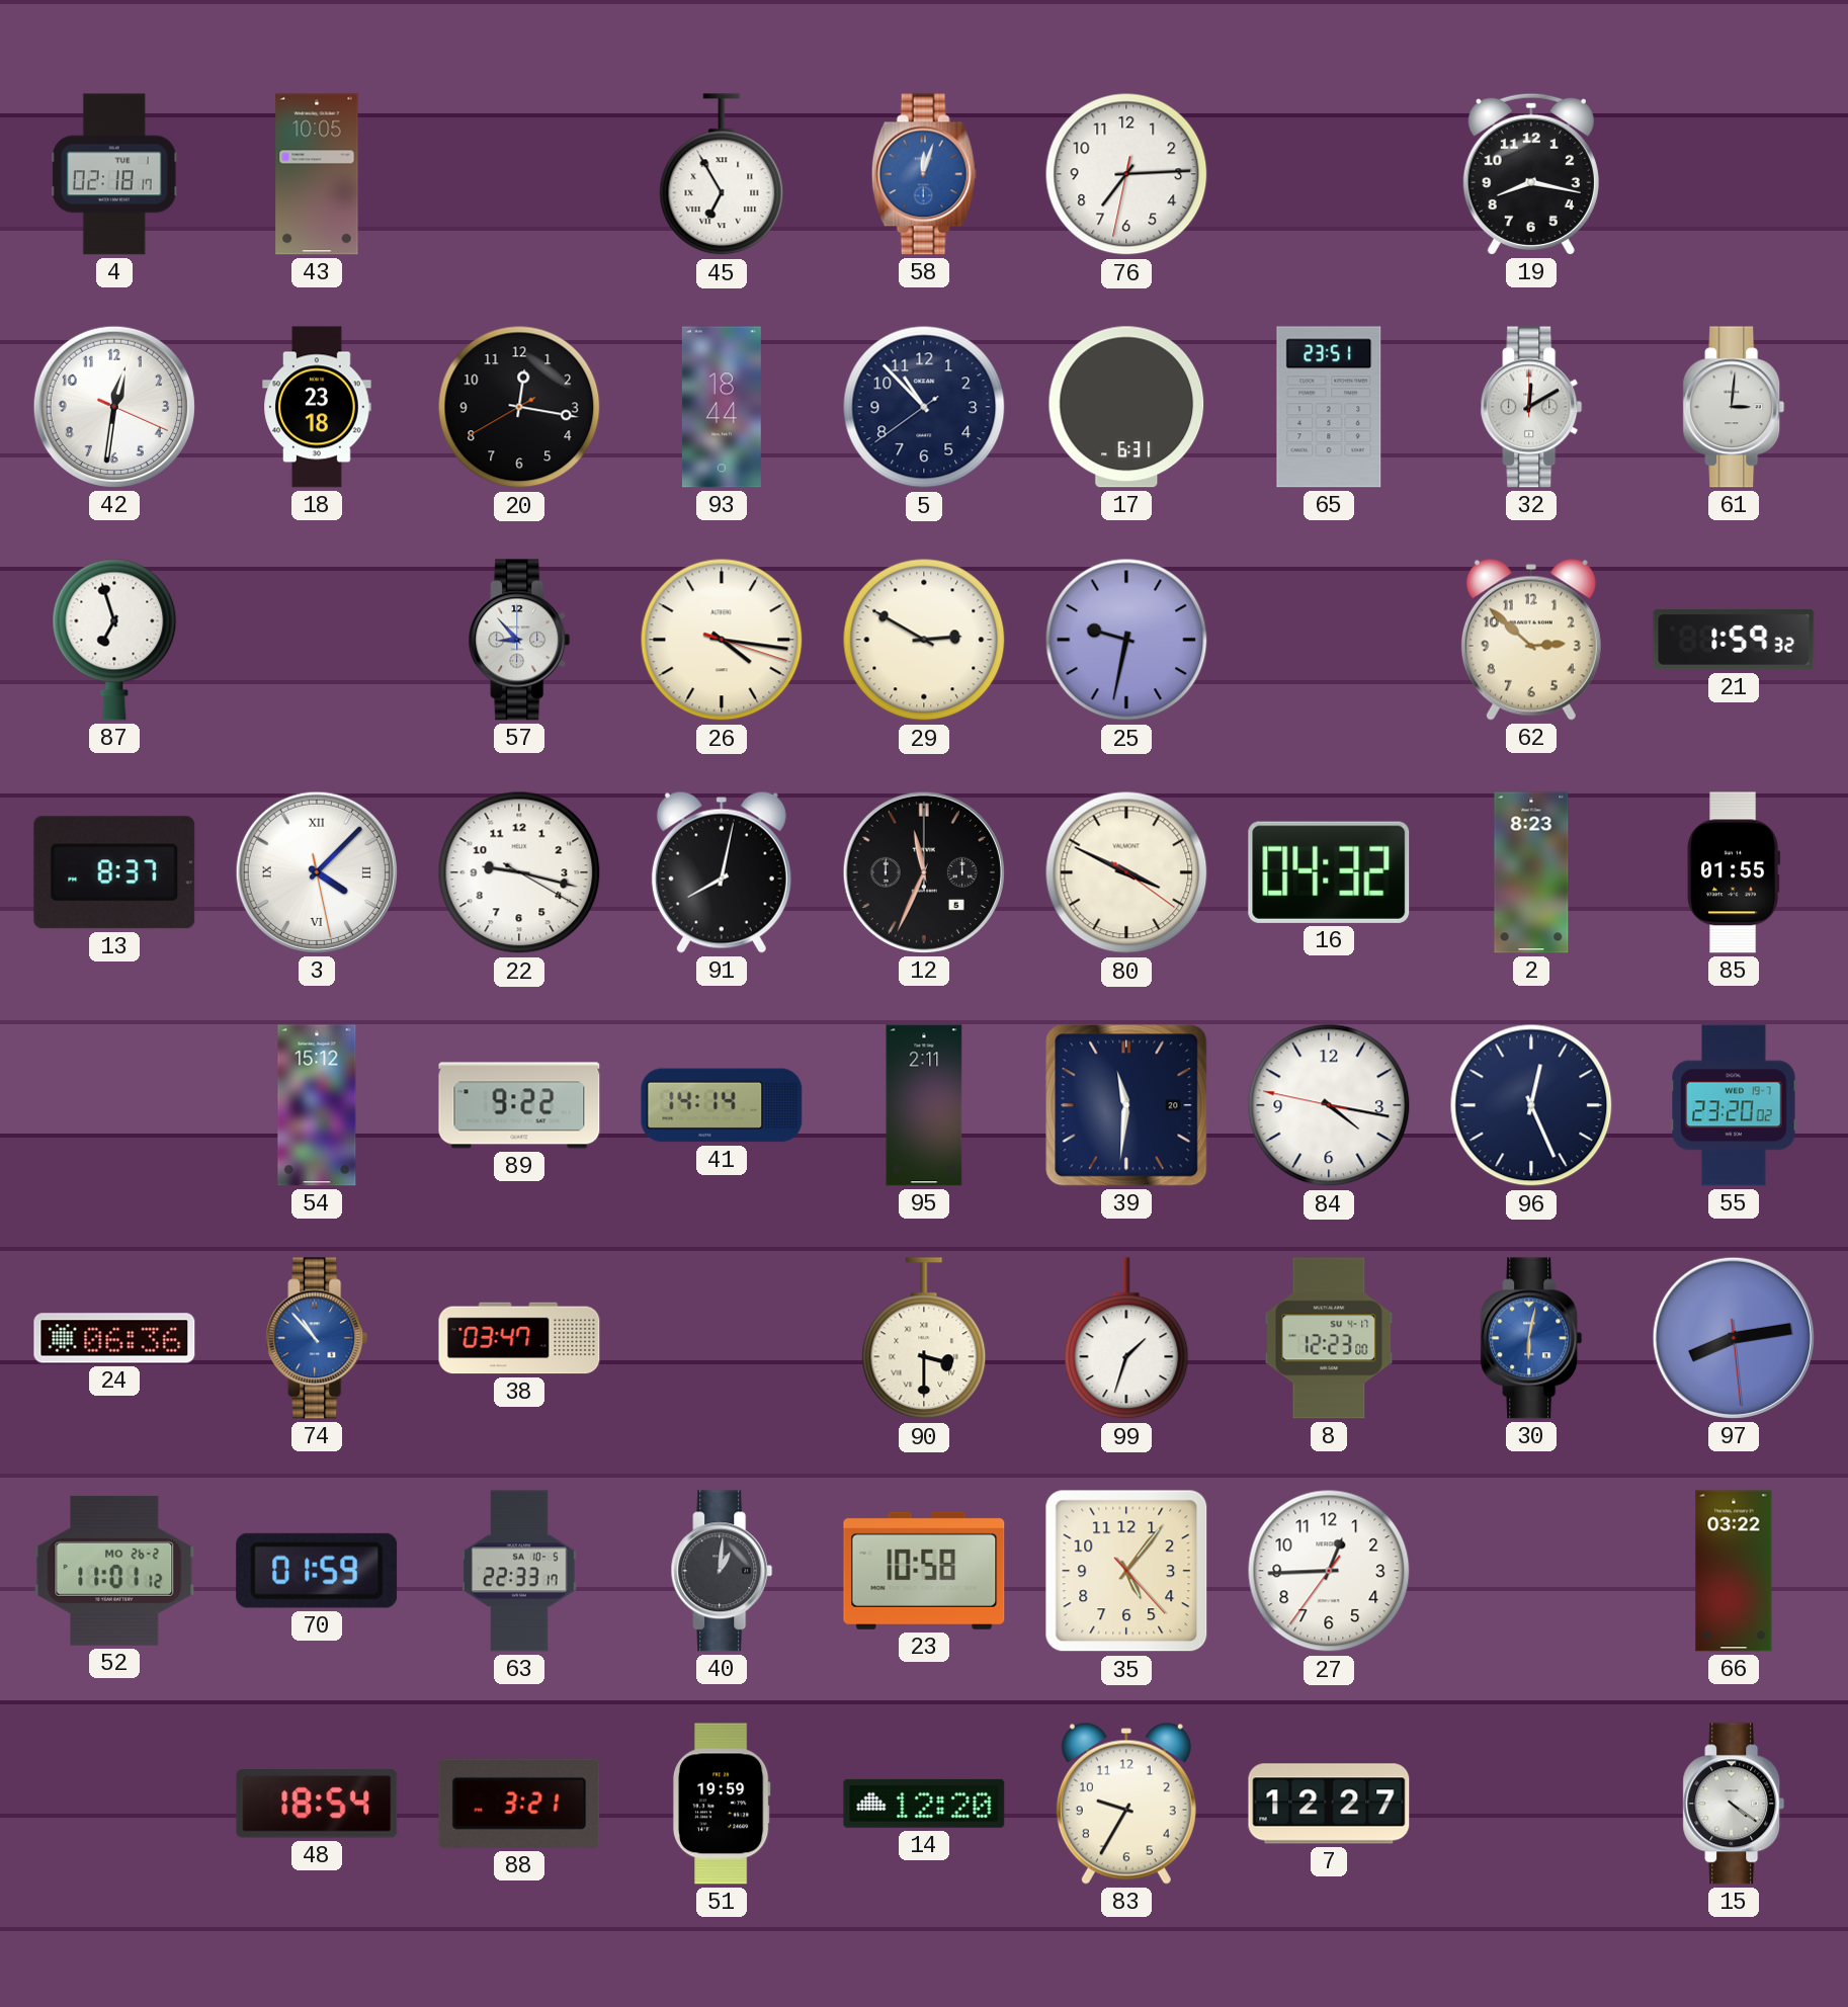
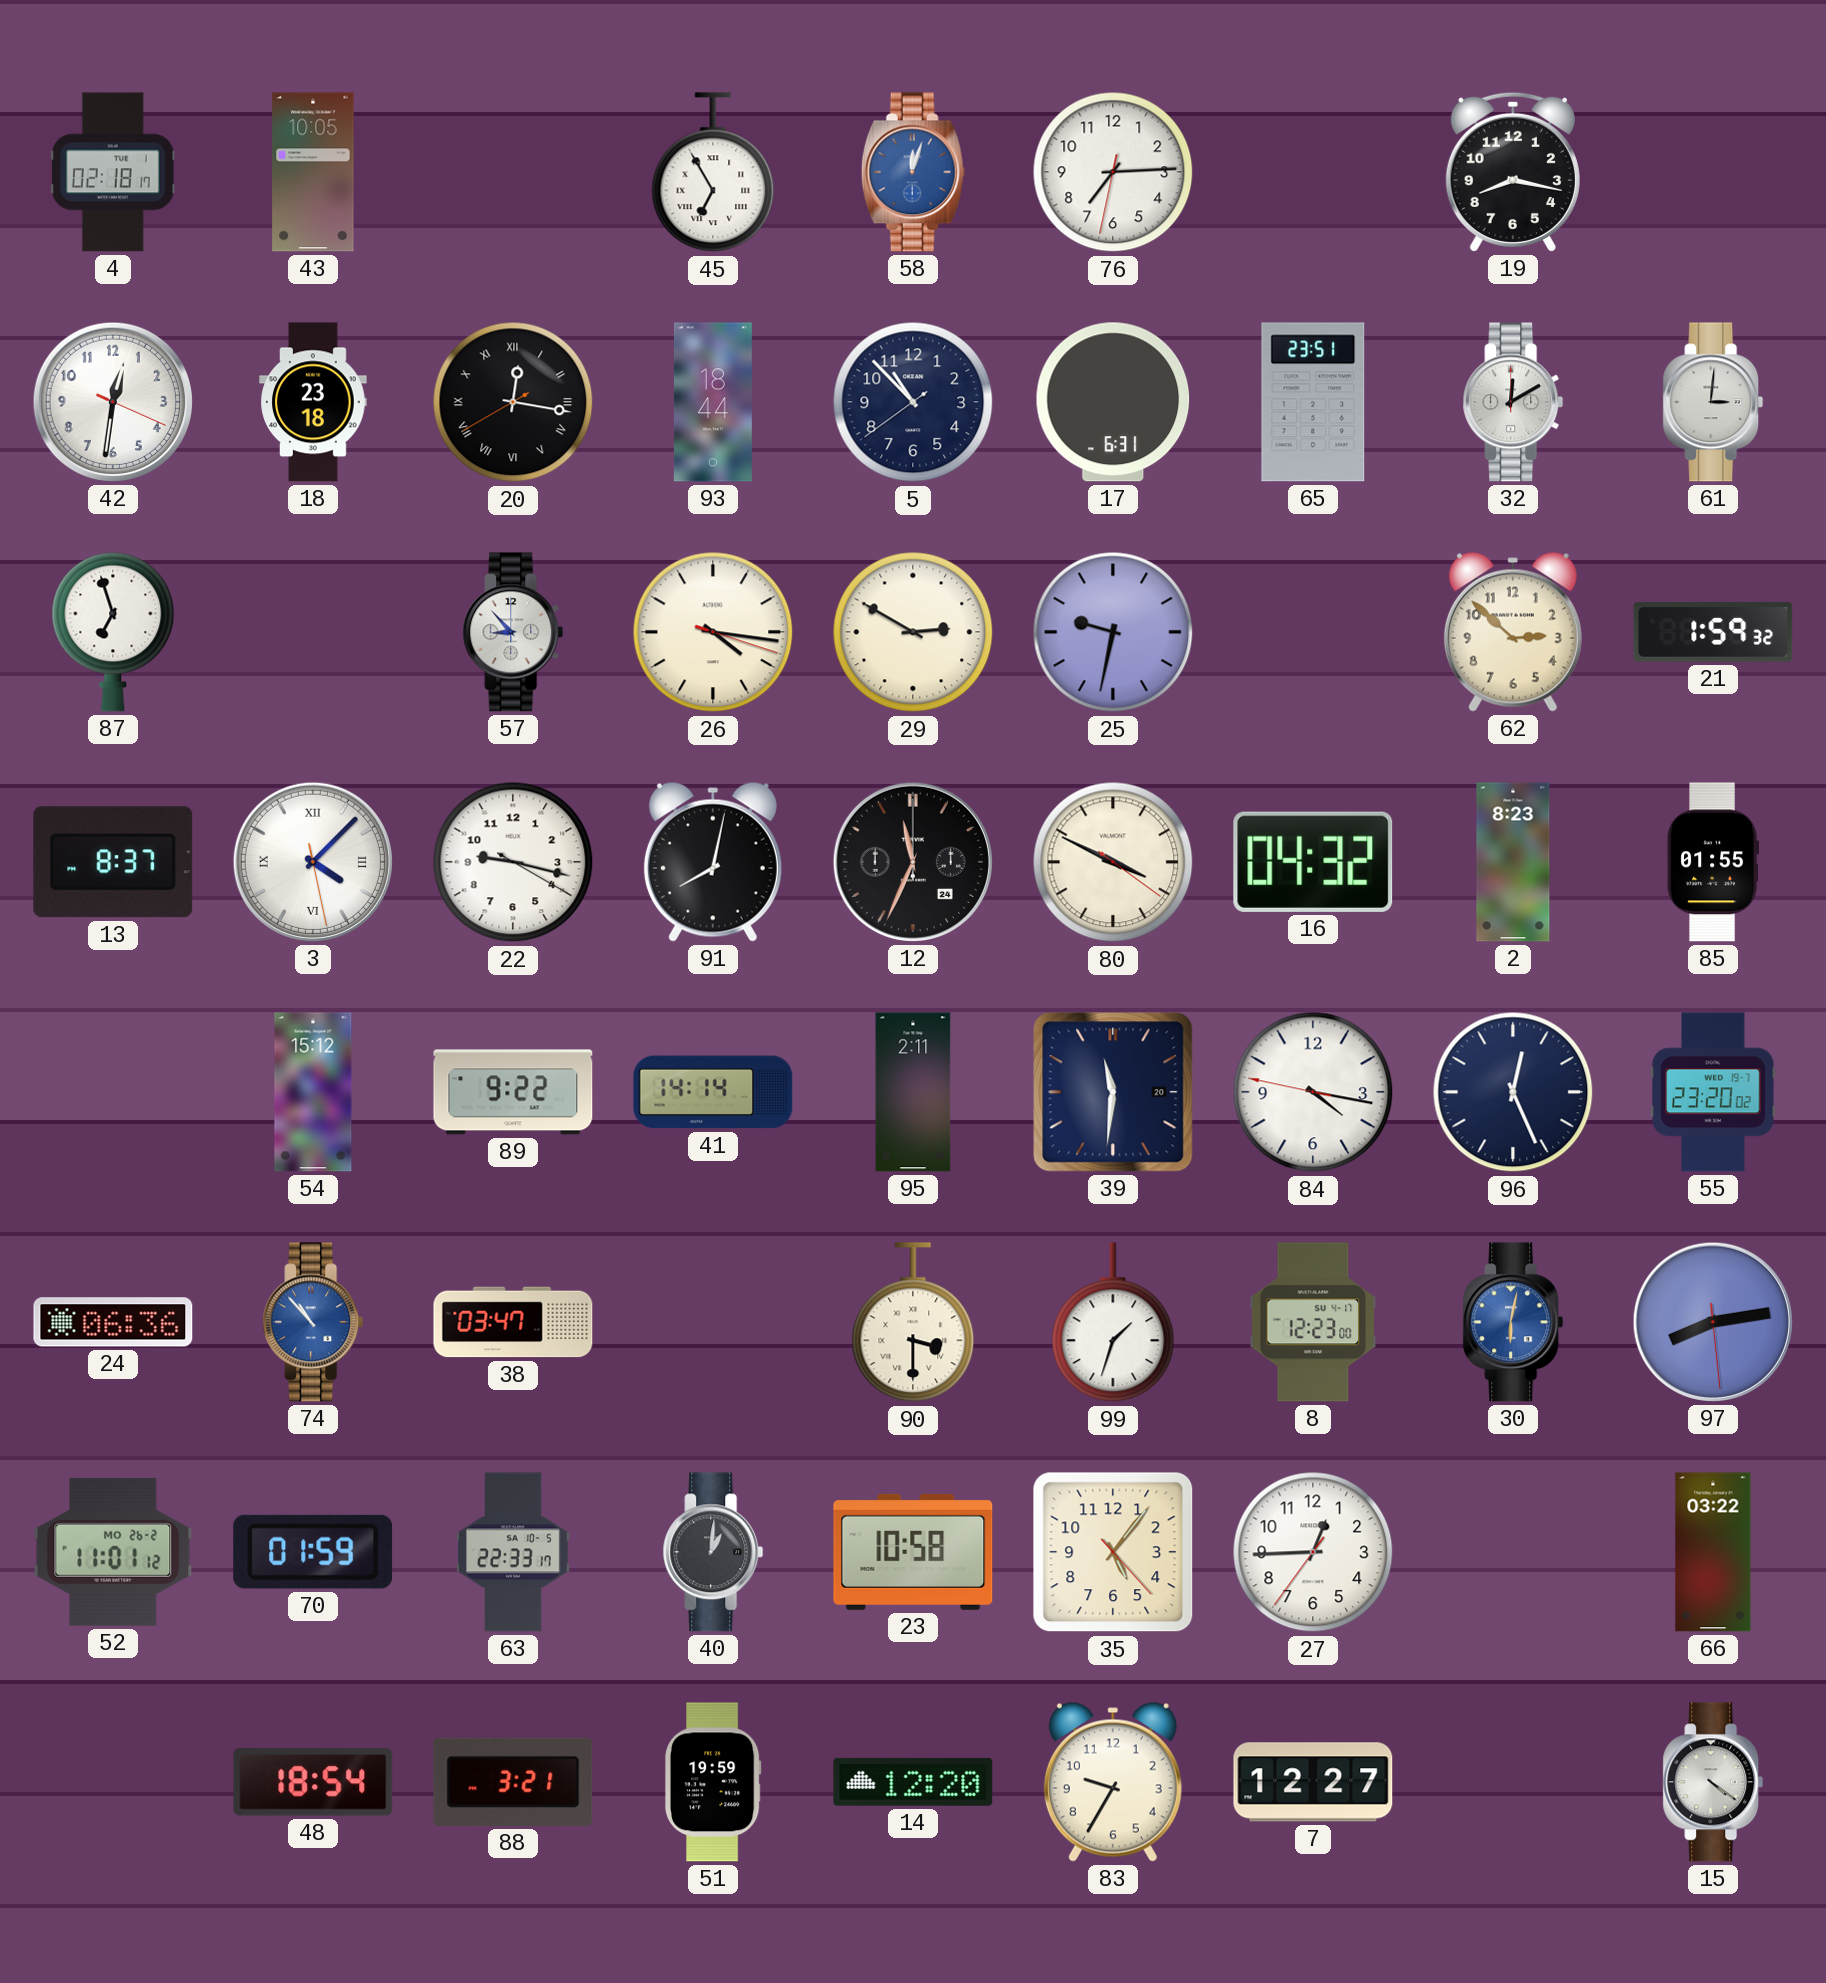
20 numerals: Arabic -> Roman
12 date: 5 -> 24
